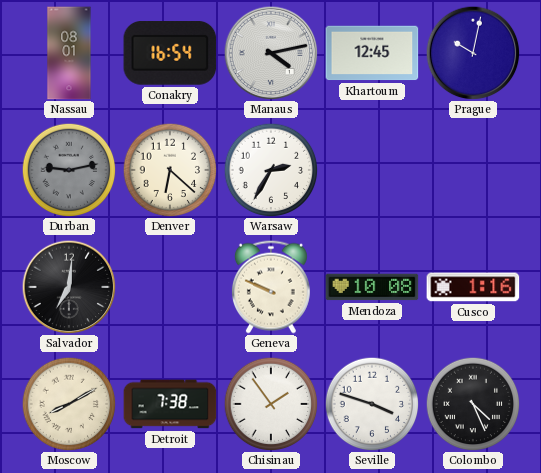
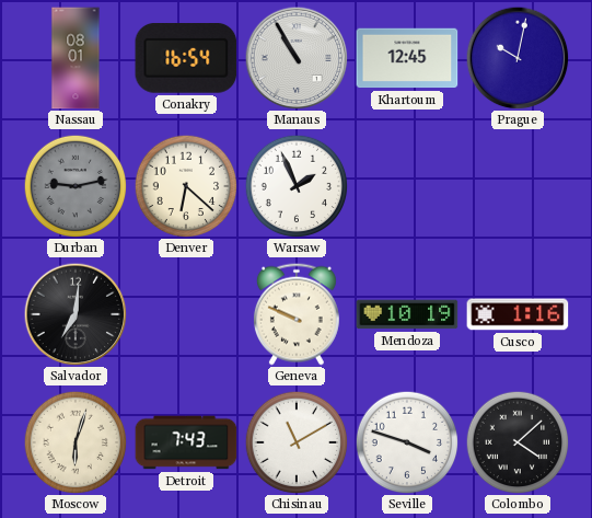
Manaus: 4:13 -> 10:55
Warsaw: 2:35 -> 1:56
Mendoza: 10:08 -> 10:19
Moscow: 8:10 -> 6:03
Detroit: 7:38 -> 7:43
Chisinau: 1:54 -> 11:10
Colombo: 4:26 -> 4:08
